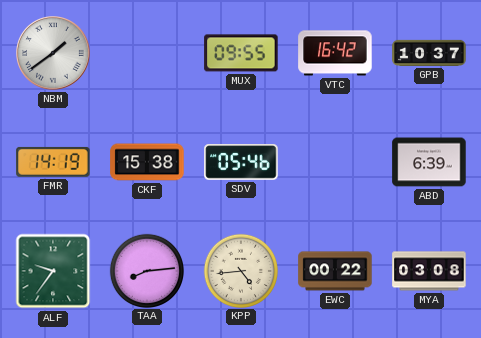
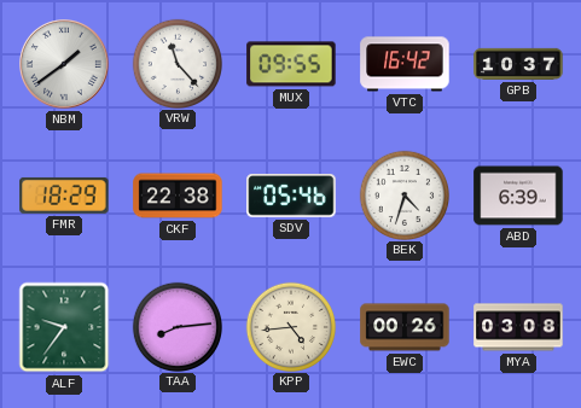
VRW: none -> 11:23
FMR: 14:19 -> 18:29
CKF: 15:38 -> 22:38
BEK: none -> 4:33
EWC: 00:22 -> 00:26
